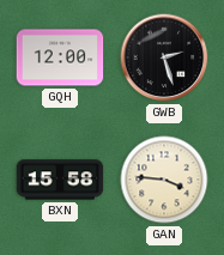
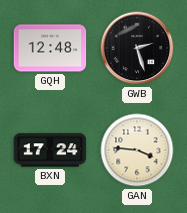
GQH: 12:00 -> 12:48
BXN: 15:58 -> 17:24
